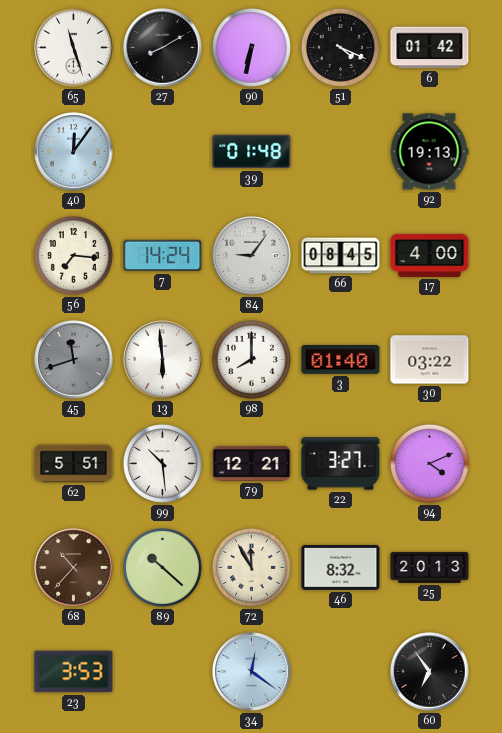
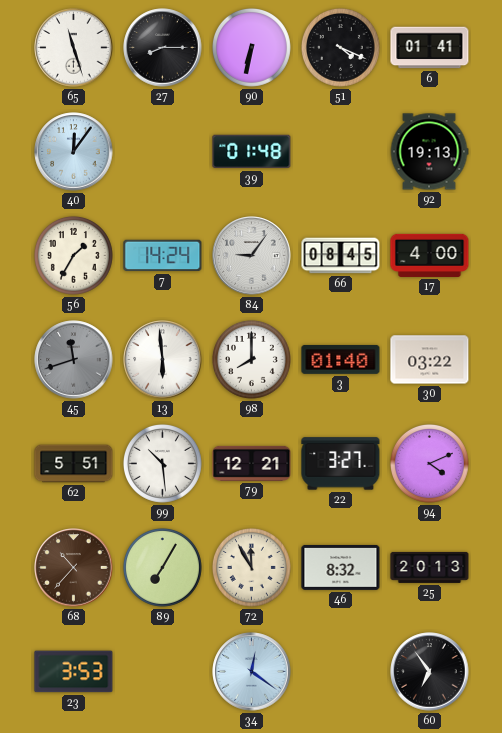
27: 8:10 -> 8:15
6: 01:42 -> 01:41
56: 7:16 -> 1:35
89: 10:22 -> 7:05
